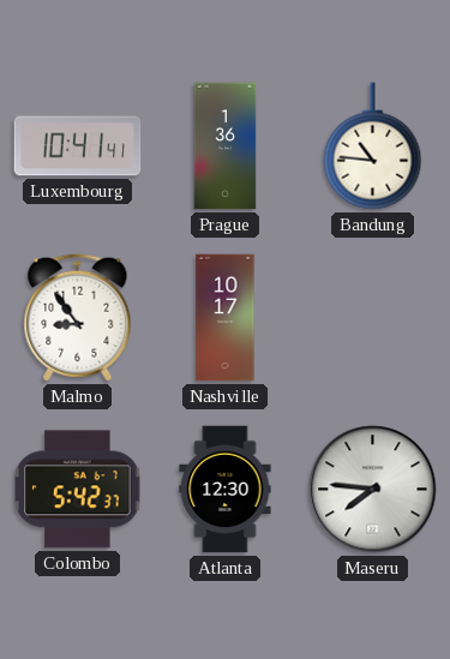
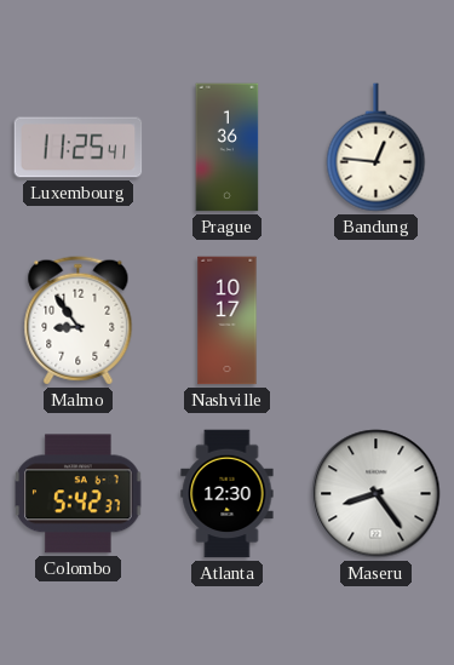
Luxembourg: 10:41 -> 11:25
Bandung: 10:46 -> 12:46
Maseru: 7:46 -> 8:24
